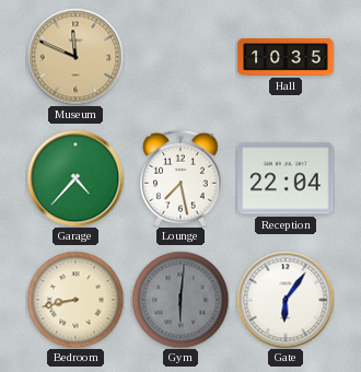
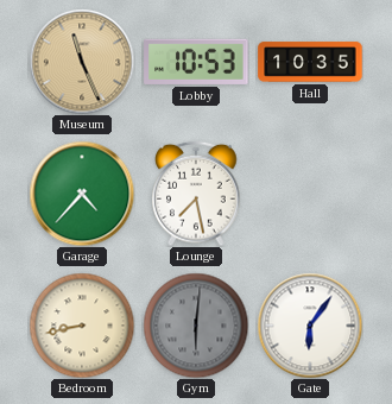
Museum: 11:49 -> 11:26
Lobby: none -> 10:53
Reception: 22:04 -> none
